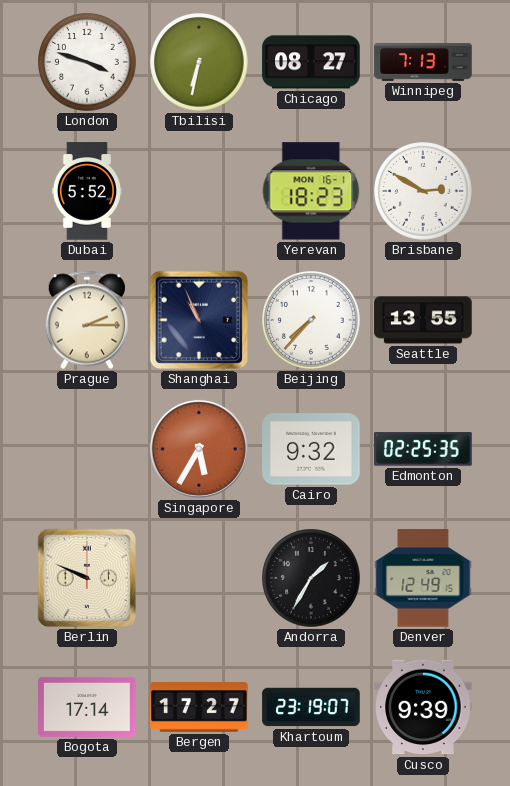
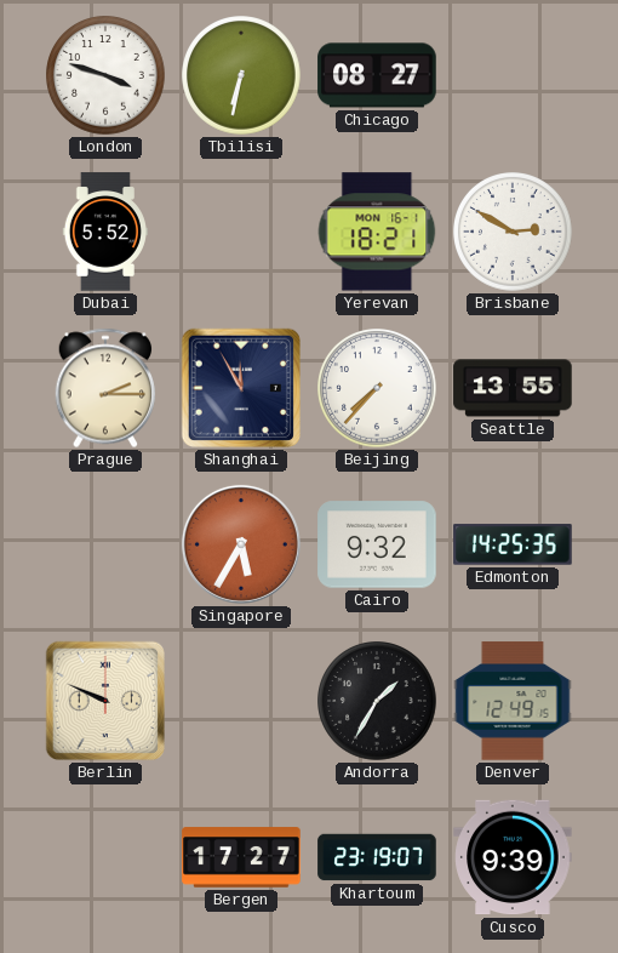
Winnipeg: 7:13 -> none
Yerevan: 18:23 -> 18:21
Shanghai: 10:56 -> 11:55
Edmonton: 02:25 -> 14:25
Bogota: 17:14 -> none
